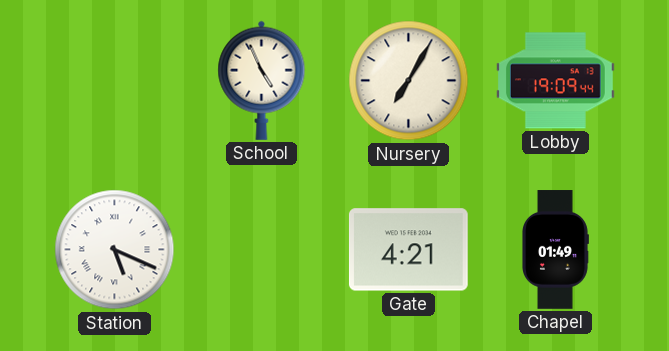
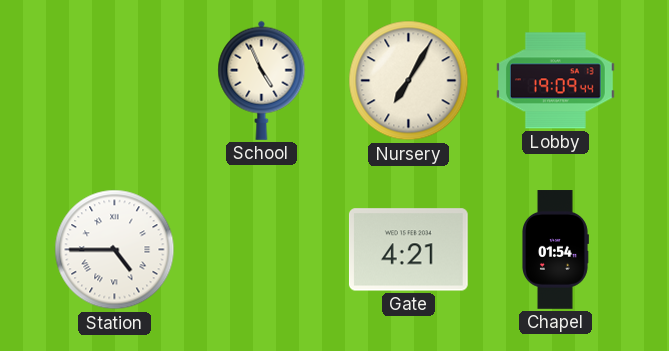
Station: 5:19 -> 4:45
Chapel: 01:49 -> 01:54
